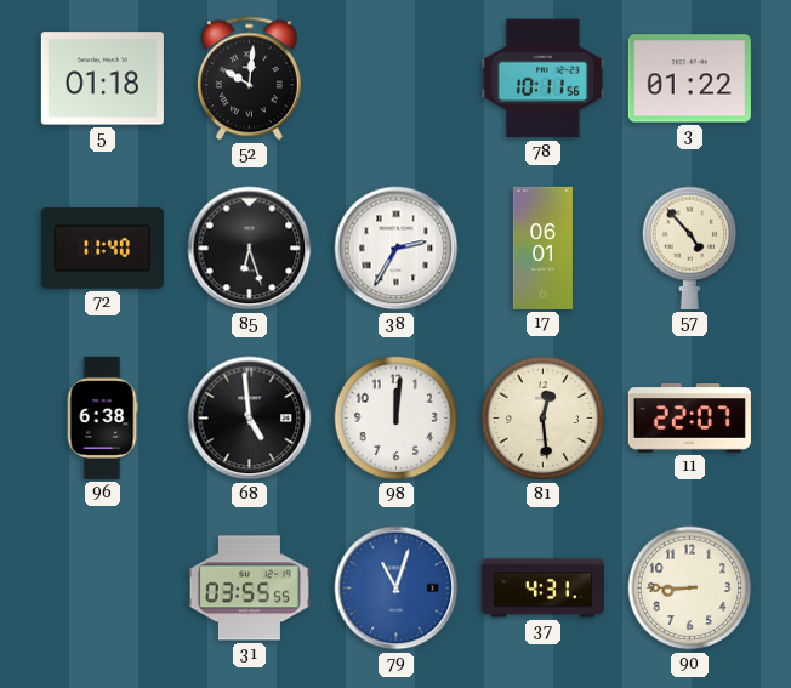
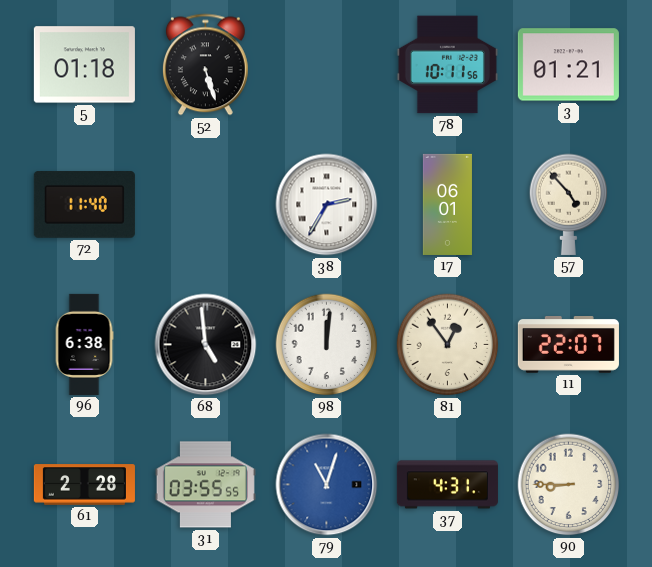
52: 10:01 -> 5:27
3: 01:22 -> 01:21
85: 6:27 -> none
81: 12:29 -> 12:54
61: none -> 2:28
